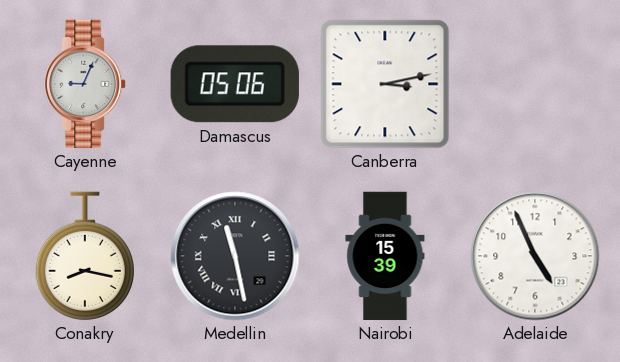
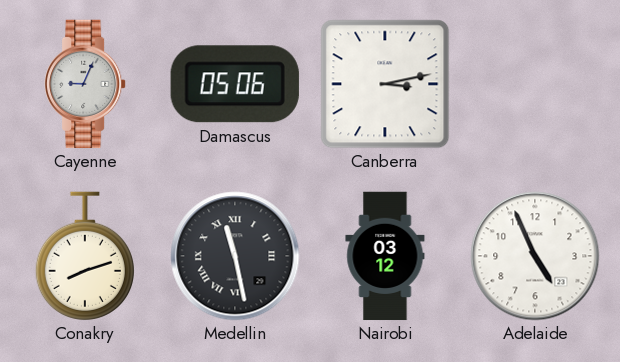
Conakry: 8:17 -> 8:12
Nairobi: 15:39 -> 03:12
